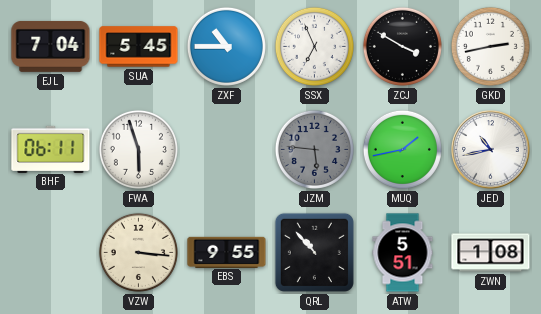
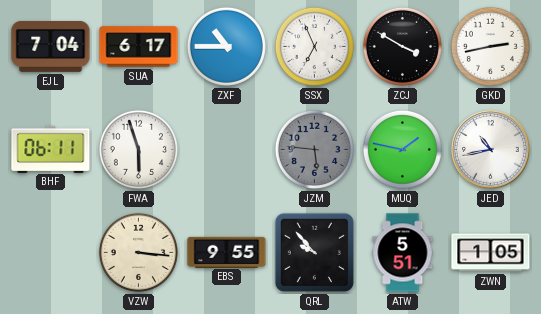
SUA: 5:45 -> 6:17
MUQ: 1:43 -> 1:47
QRL: 10:53 -> 9:53
ZWN: 1:08 -> 1:05
